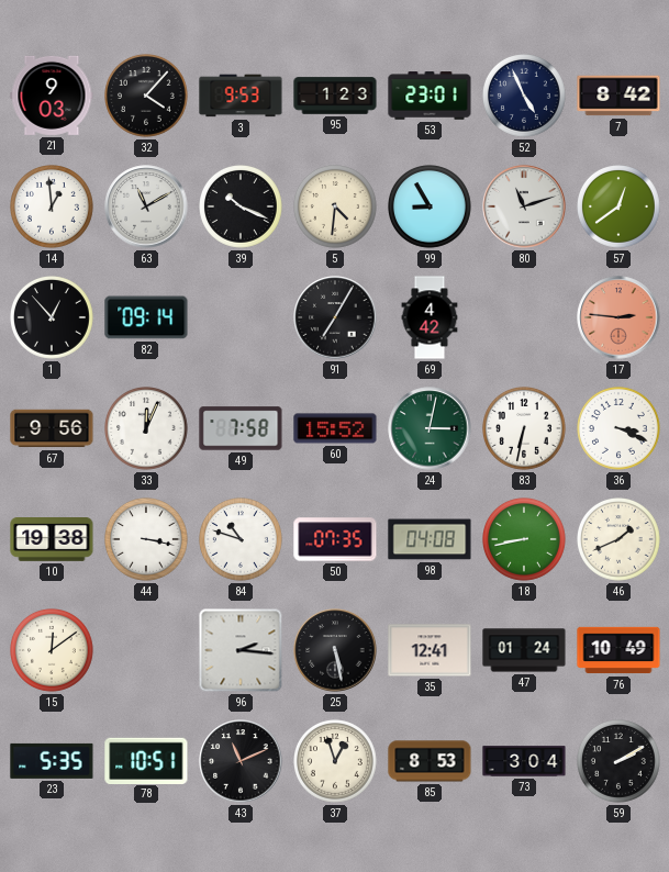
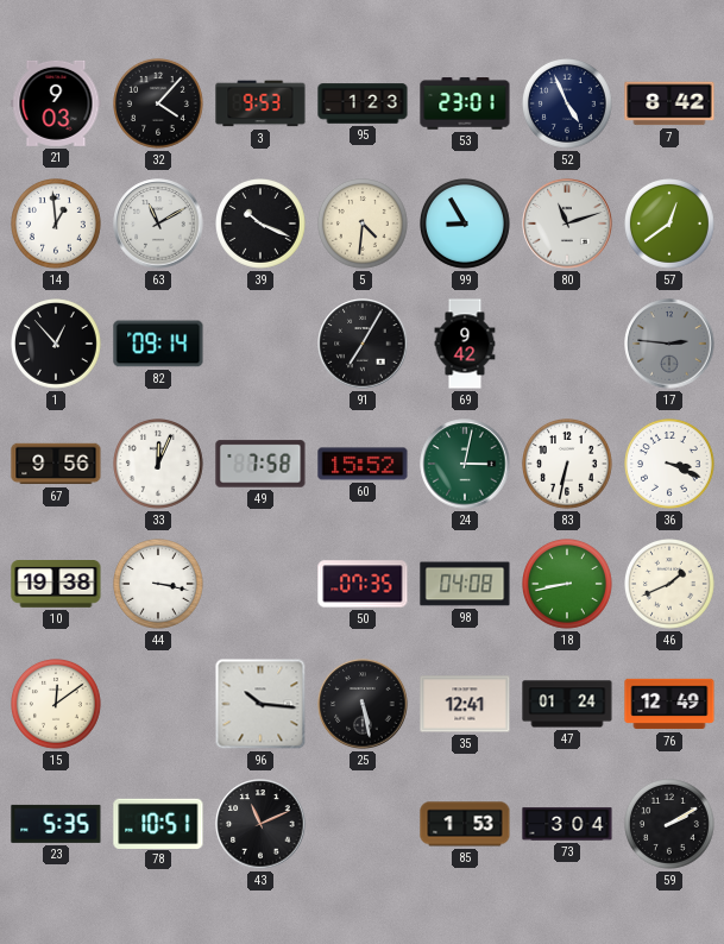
69: 4:42 -> 9:42
17 dial: salmon -> grey
84: 10:48 -> none
96: 2:16 -> 10:16
76: 10:49 -> 12:49
37: 12:57 -> none
85: 8:53 -> 1:53
